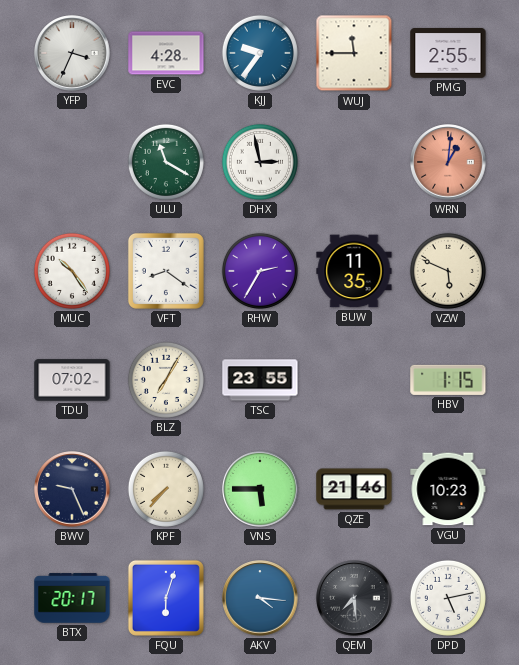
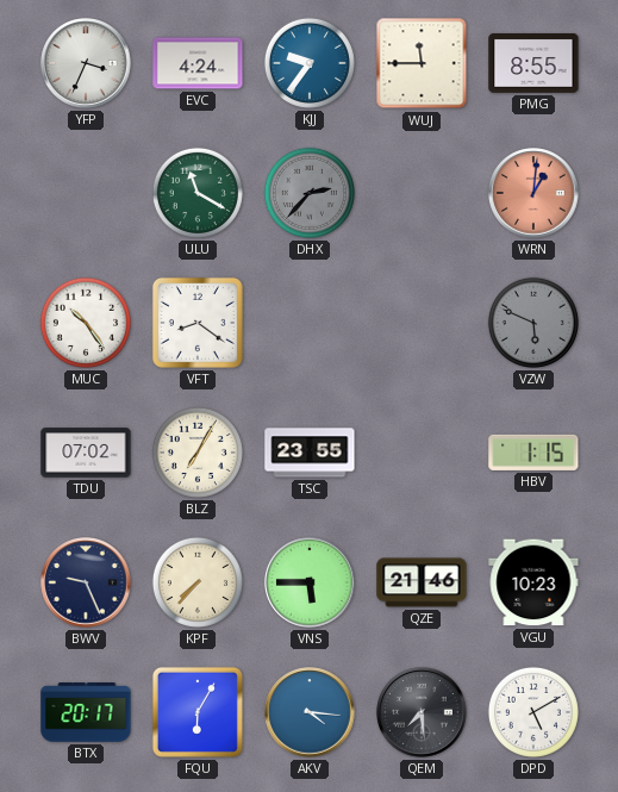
EVC: 4:28 -> 4:24
PMG: 2:55 -> 8:55
DHX: 2:58 -> 2:37
DHX dial: white -> grey
RHW: 2:35 -> none
BUW: 11:35 -> none
VZW dial: cream -> grey
FQU: 6:03 -> 6:05
DPD: 5:13 -> 5:10
